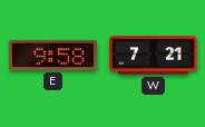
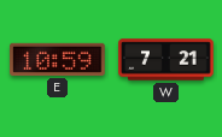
E: 9:58 -> 10:59
